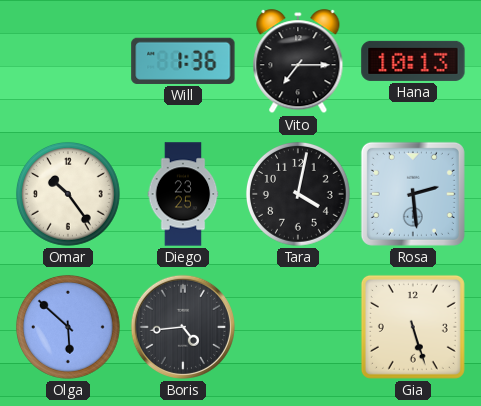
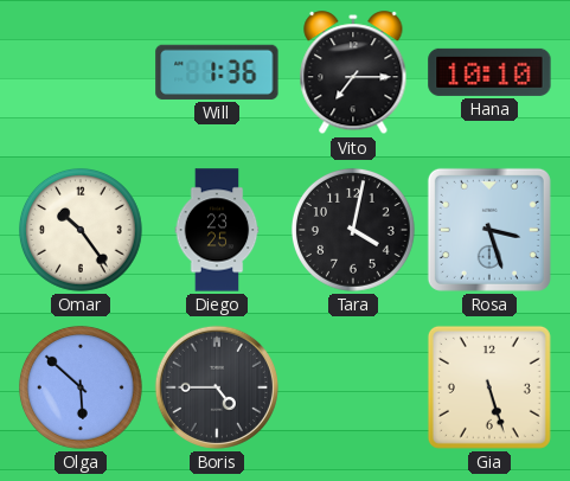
Hana: 10:13 -> 10:10
Rosa: 2:29 -> 3:27
Boris: 4:44 -> 4:45
